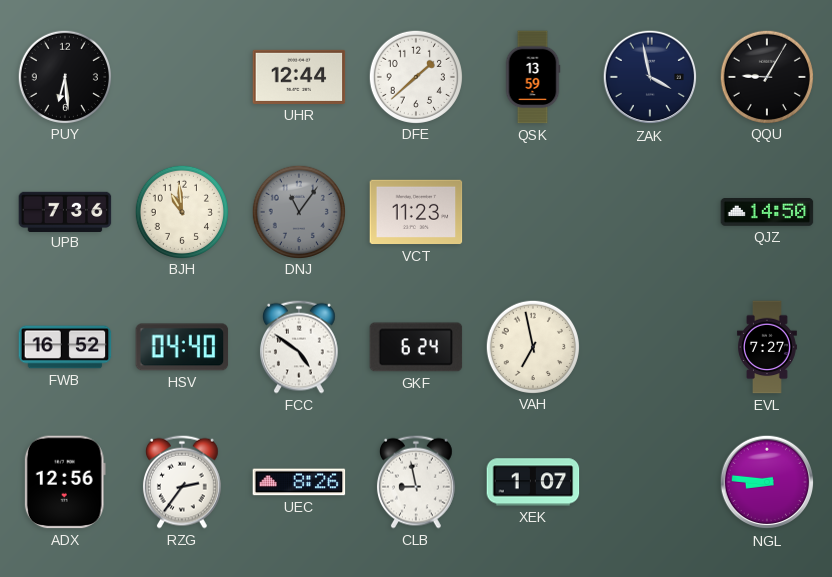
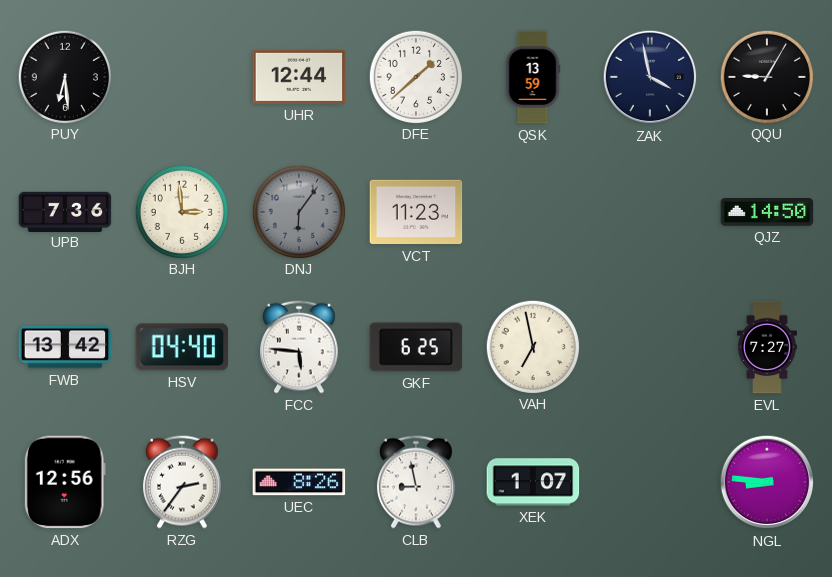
BJH: 10:59 -> 2:59
DNJ: 11:06 -> 6:06
FWB: 16:52 -> 13:42
FCC: 4:51 -> 5:46
GKF: 6:24 -> 6:25
